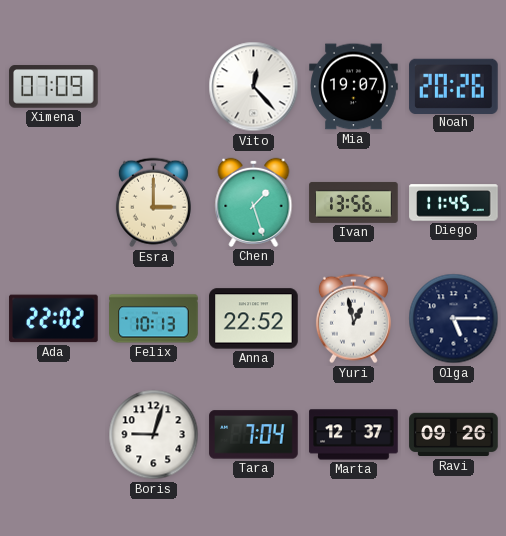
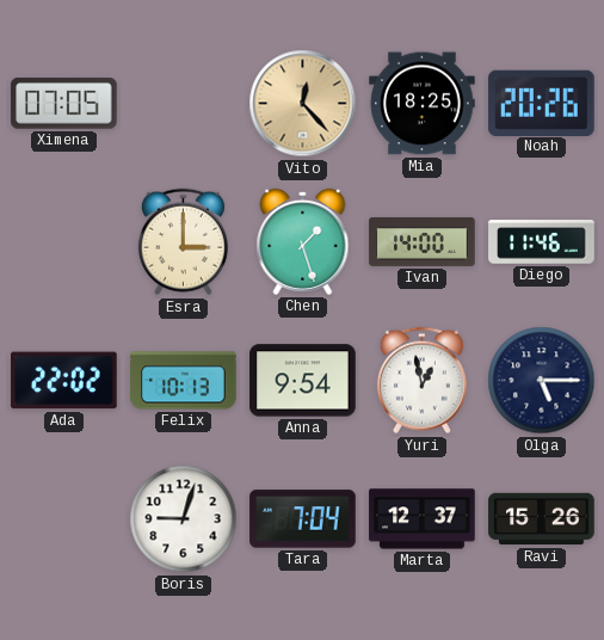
Ximena: 07:09 -> 07:05
Vito dial: white -> champagne
Mia: 19:07 -> 18:25
Ivan: 13:56 -> 14:00
Diego: 11:45 -> 11:46
Anna: 22:52 -> 9:54
Ravi: 09:26 -> 15:26
